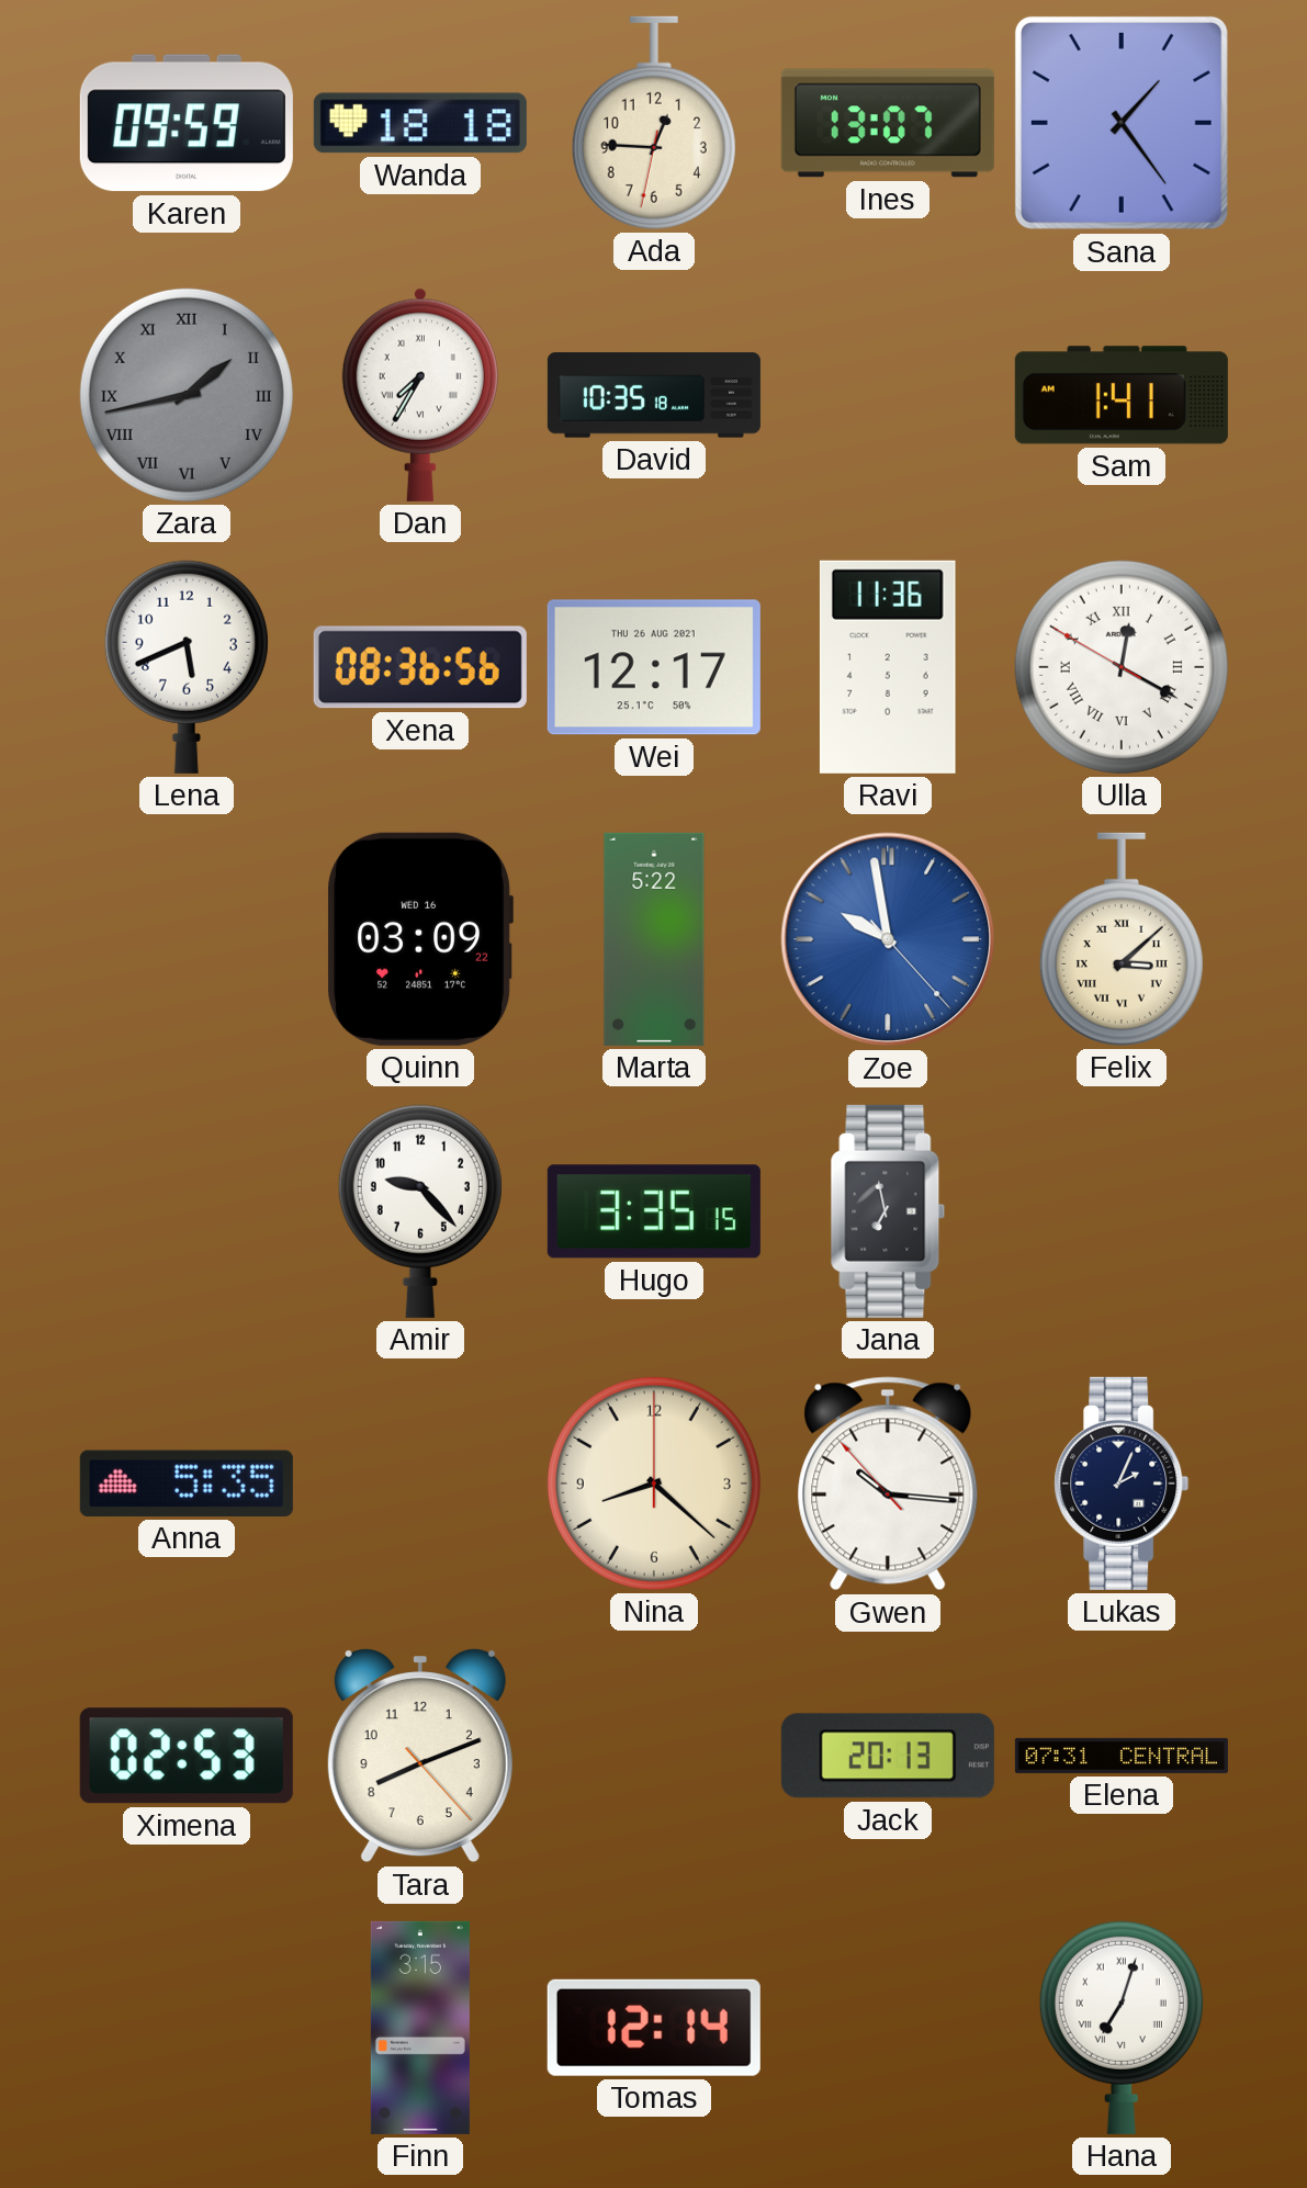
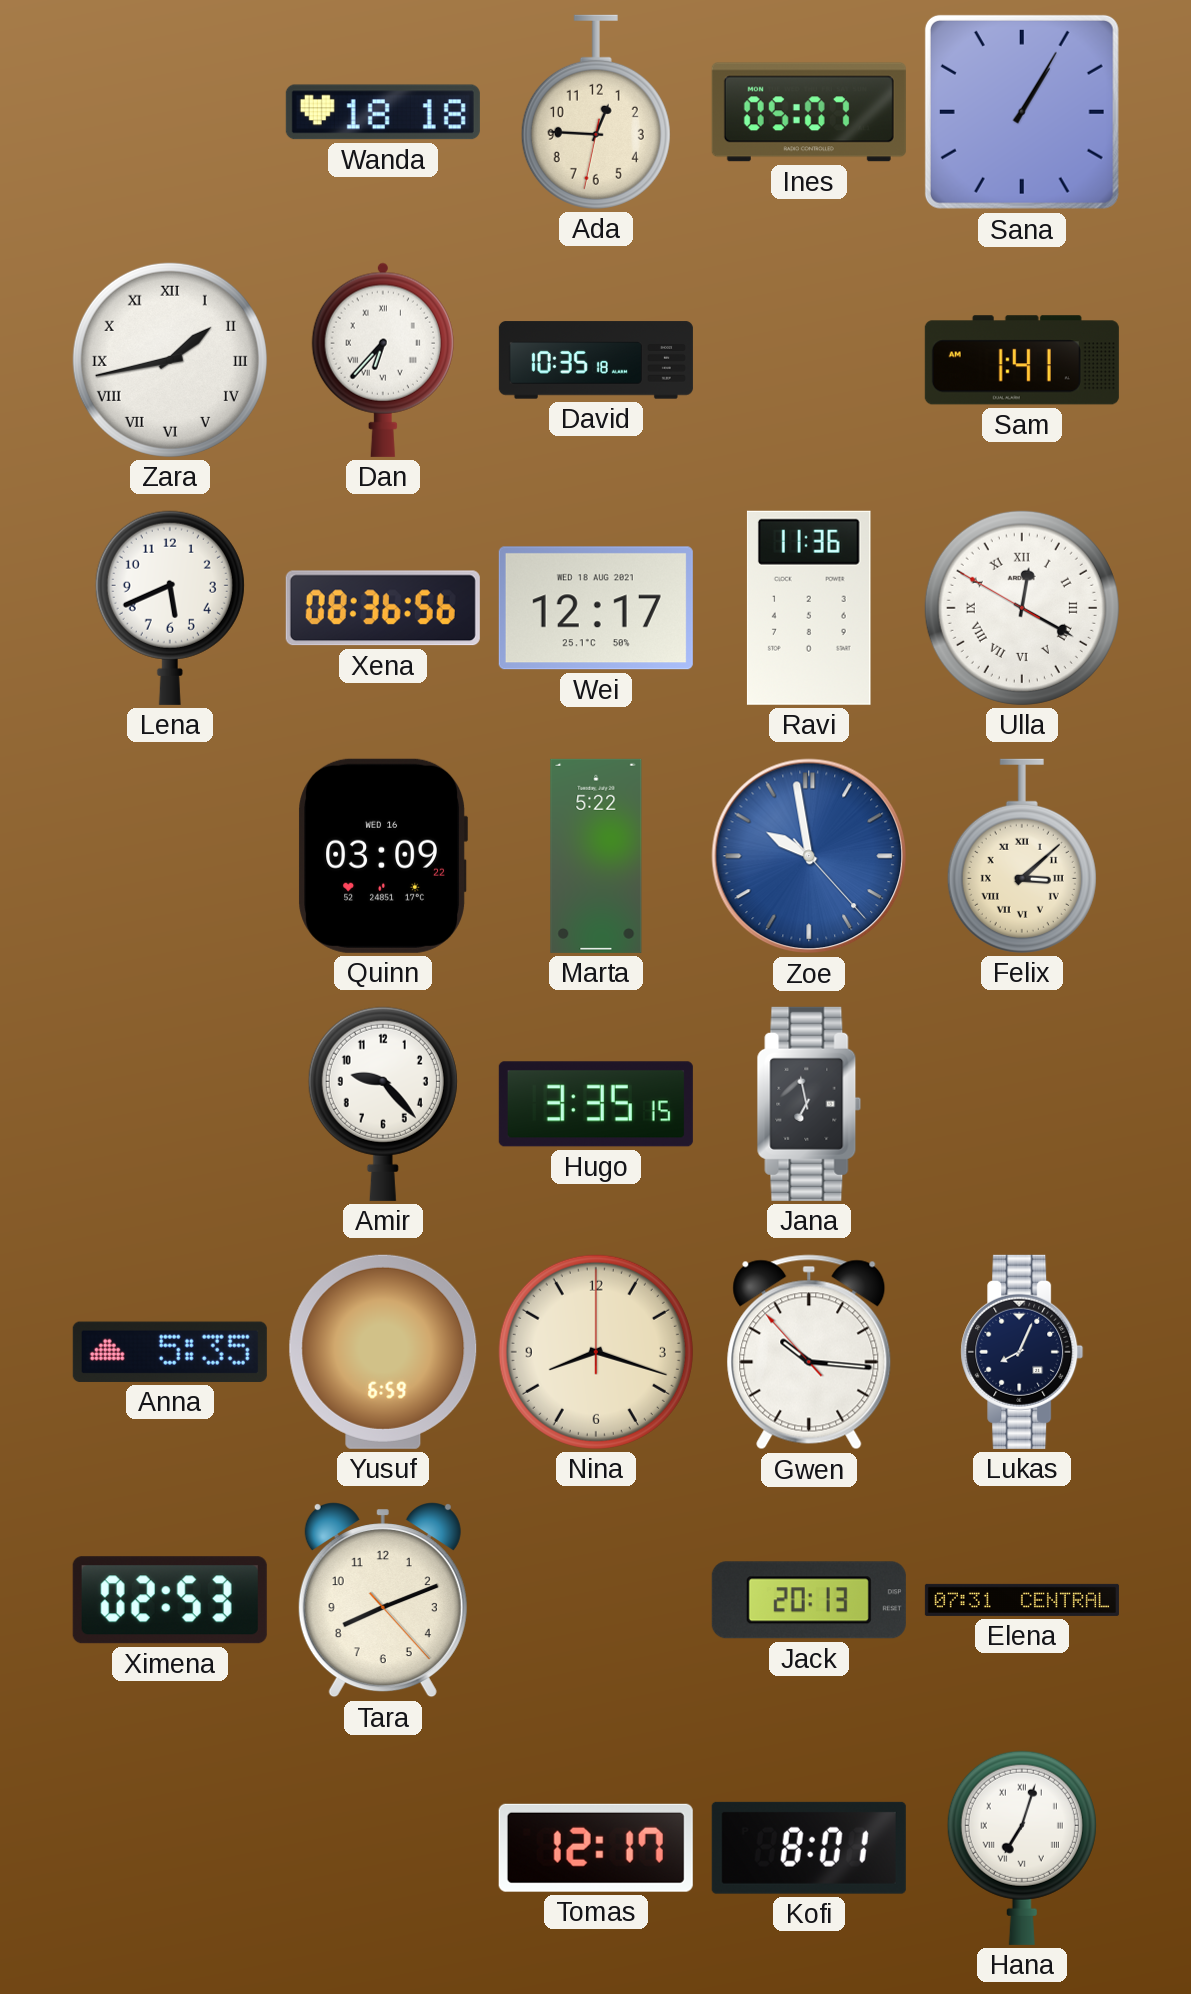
Karen: 09:59 -> none
Ines: 13:07 -> 05:07
Sana: 1:24 -> 1:05
Zara dial: grey -> white
Dan: 7:35 -> 6:37
Wei date: THU 26 AUG 2021 -> WED 18 AUG 2021
Yusuf: none -> 6:59
Nina: 8:22 -> 8:18
Lukas: 2:04 -> 8:04
Finn: 3:15 -> none
Tomas: 12:14 -> 12:17
Kofi: none -> 8:01
